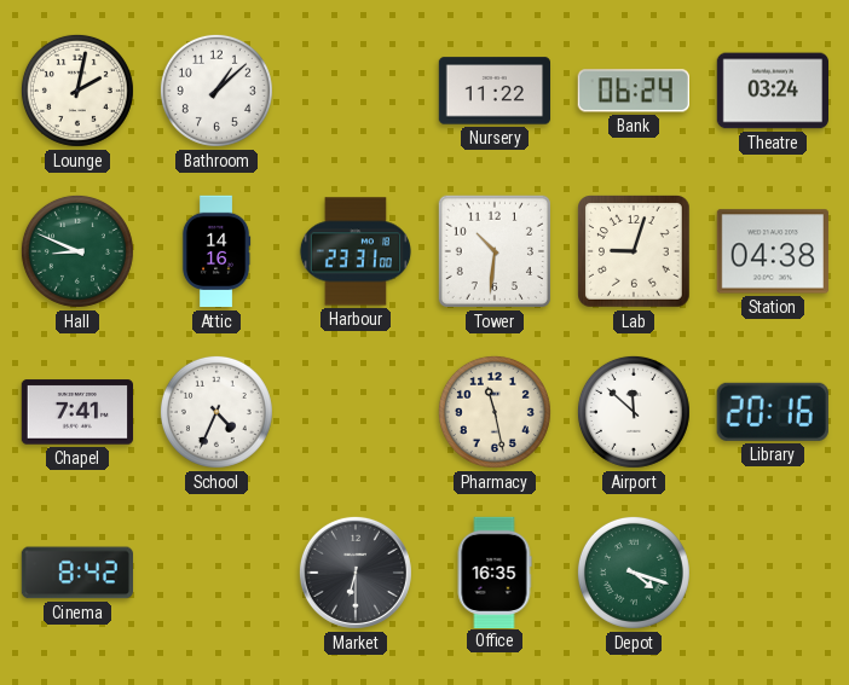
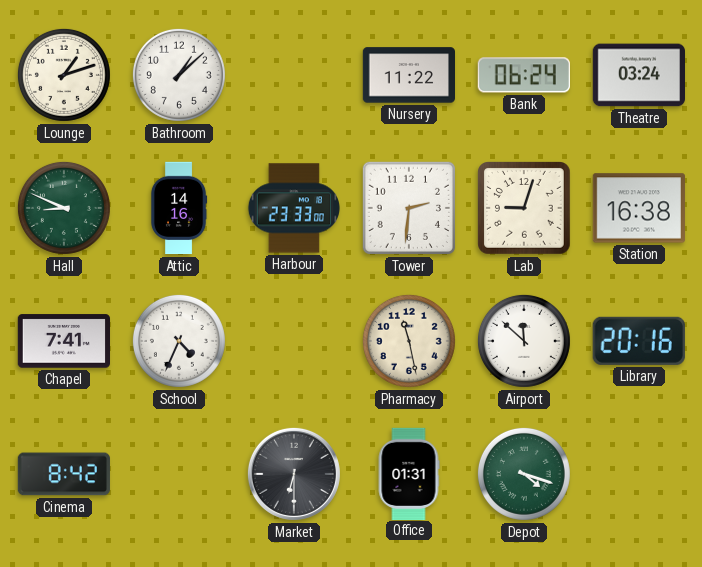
Lounge: 2:02 -> 1:12
Harbour: 23:31 -> 23:33
Tower: 10:31 -> 2:31
Station: 04:38 -> 16:38
Office: 16:35 -> 01:31
